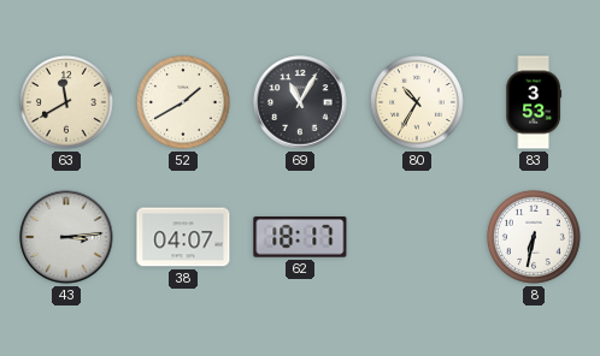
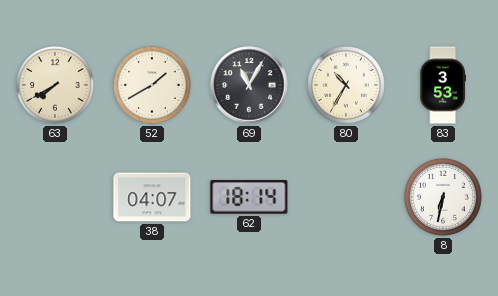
63: 11:40 -> 7:40
43: 3:14 -> none
62: 18:17 -> 18:14
